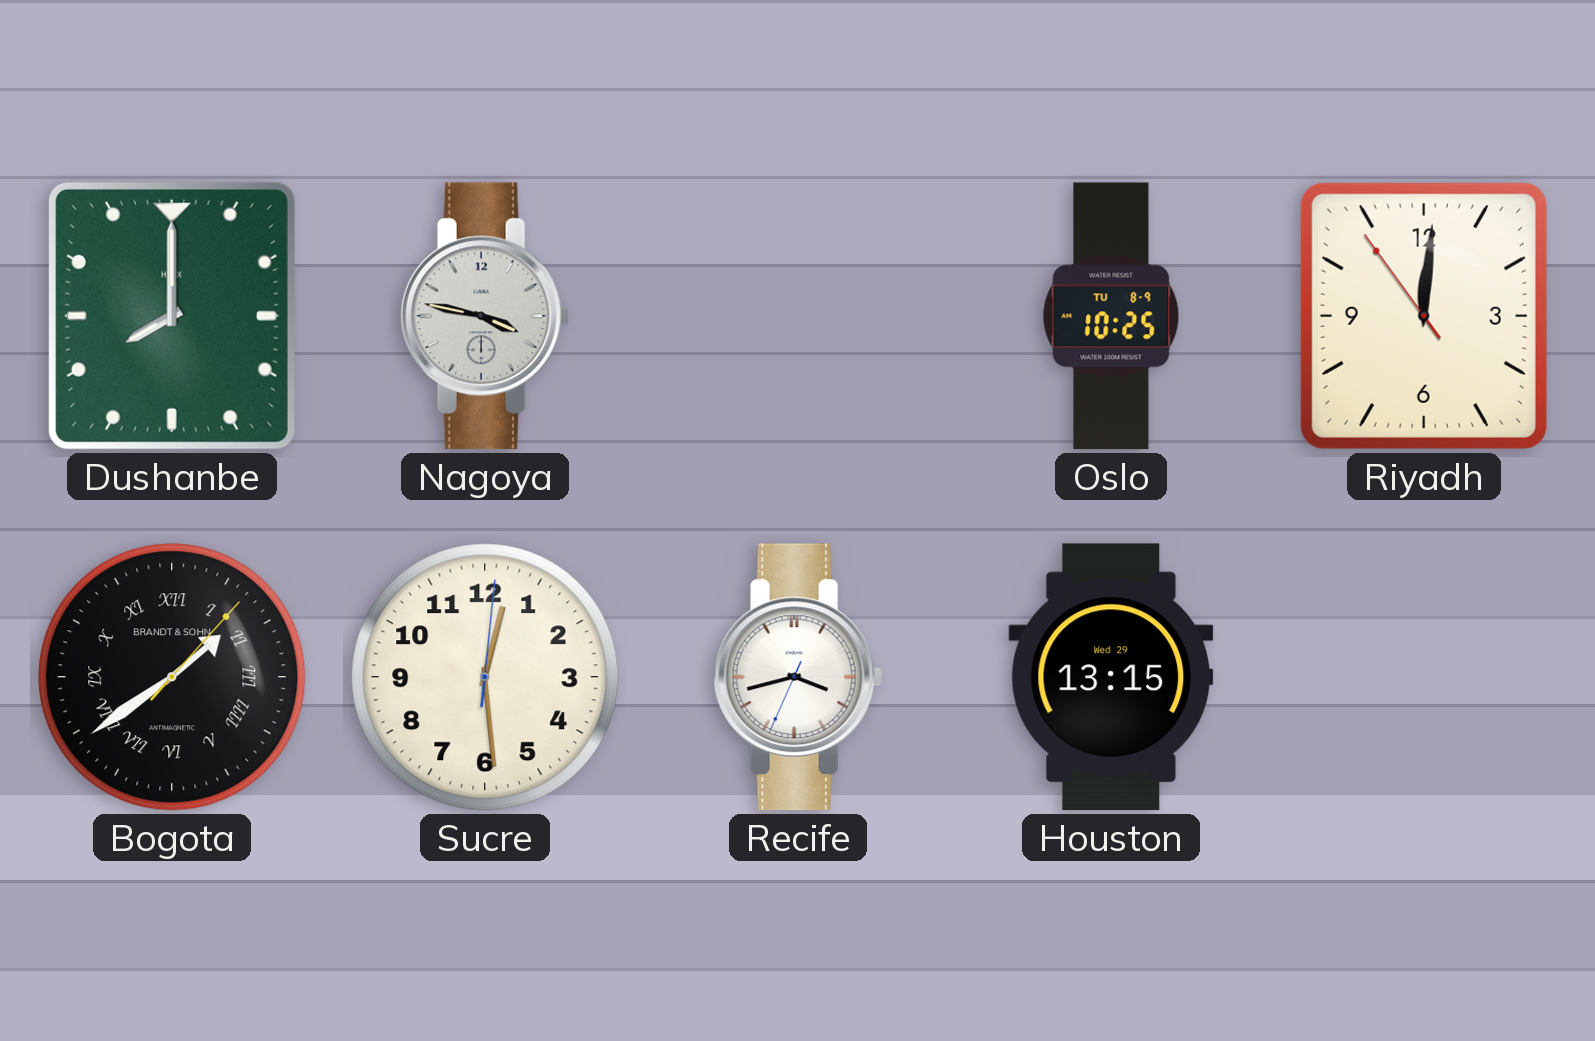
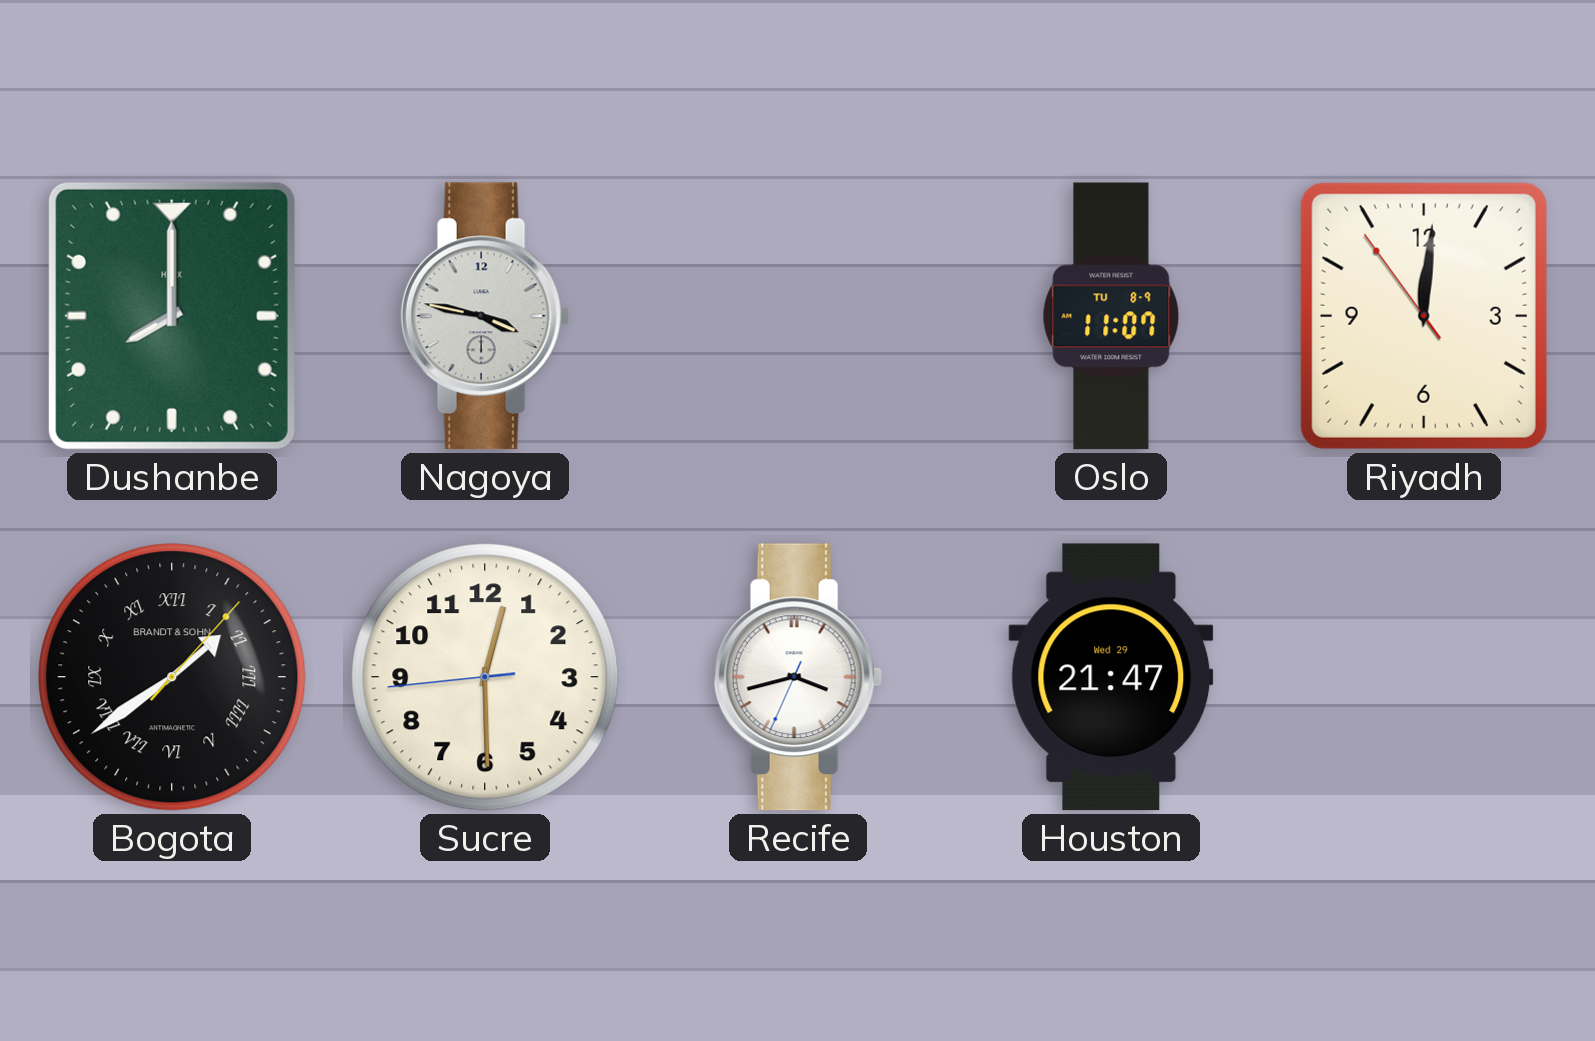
Oslo: 10:25 -> 11:07
Sucre: 12:29:01 -> 12:29:44
Houston: 13:15 -> 21:47
